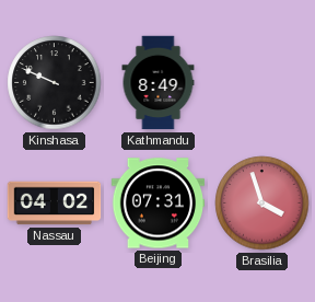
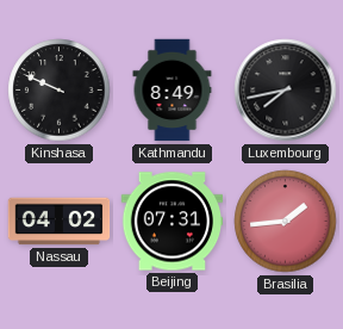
Luxembourg: none -> 7:43
Brasilia: 3:57 -> 1:44
